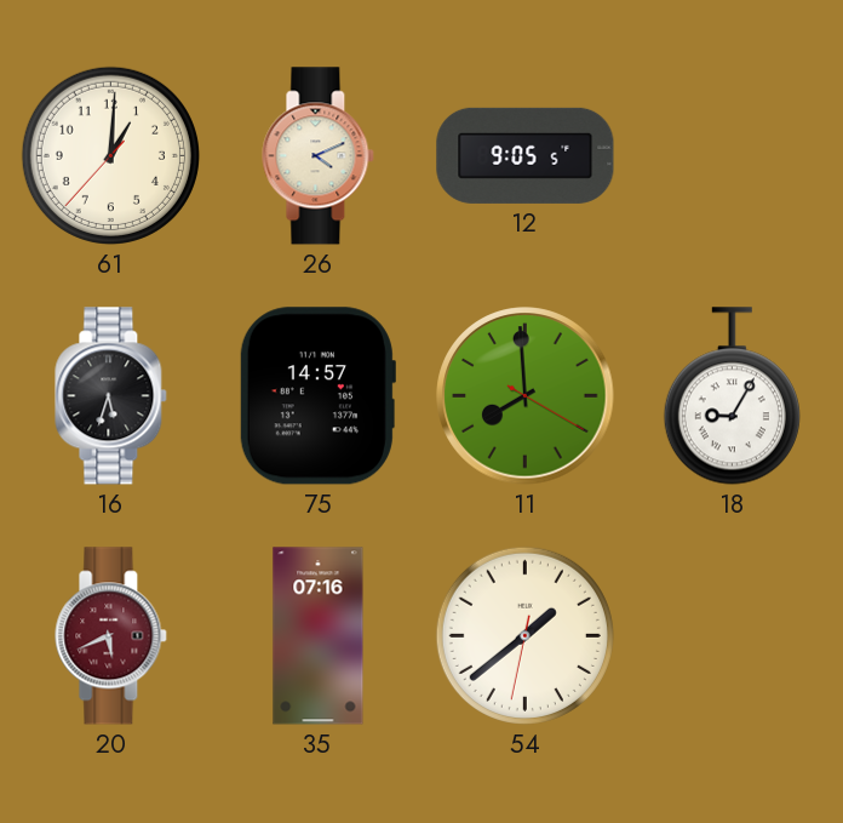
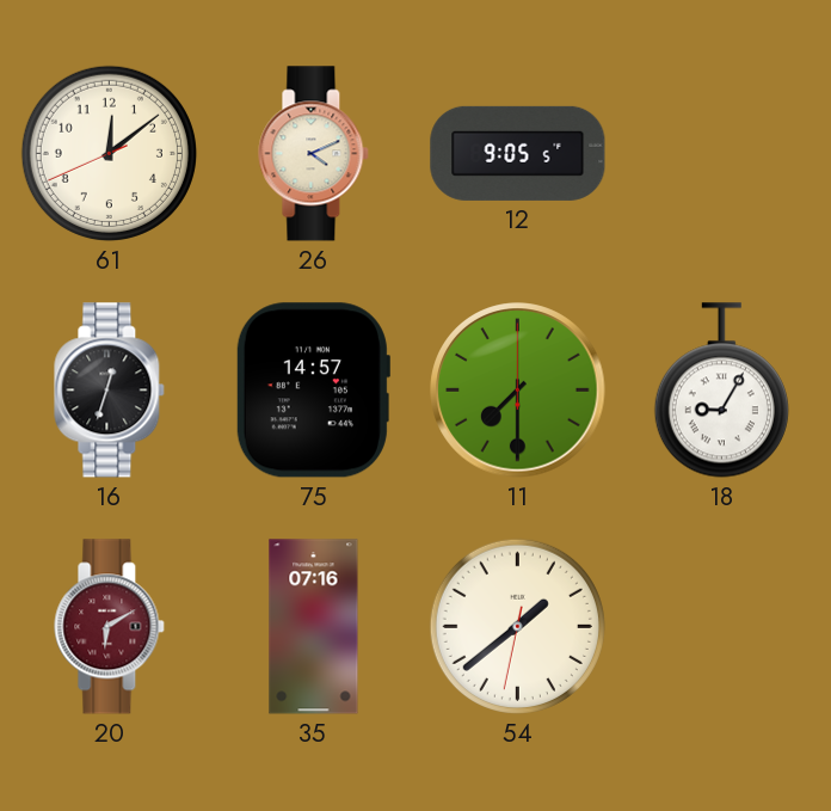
61: 1:00 -> 12:08
16: 5:33 -> 12:33
11: 7:59 -> 7:30
20: 5:41 -> 6:10
